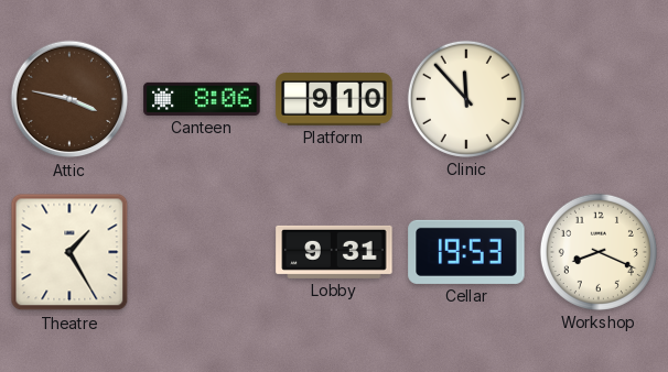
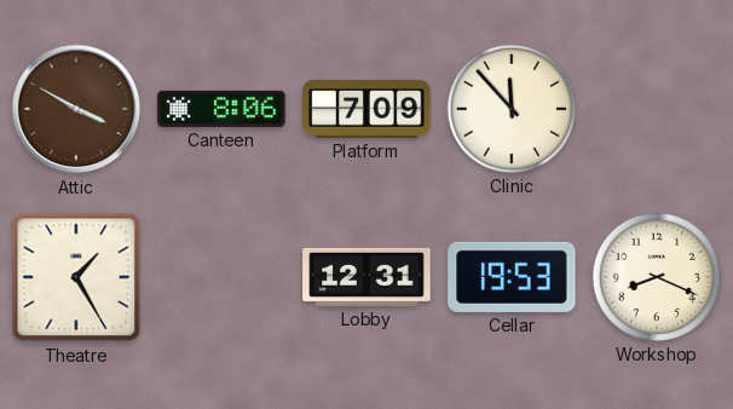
Attic: 3:47 -> 3:50
Platform: 9:10 -> 7:09
Lobby: 9:31 -> 12:31
